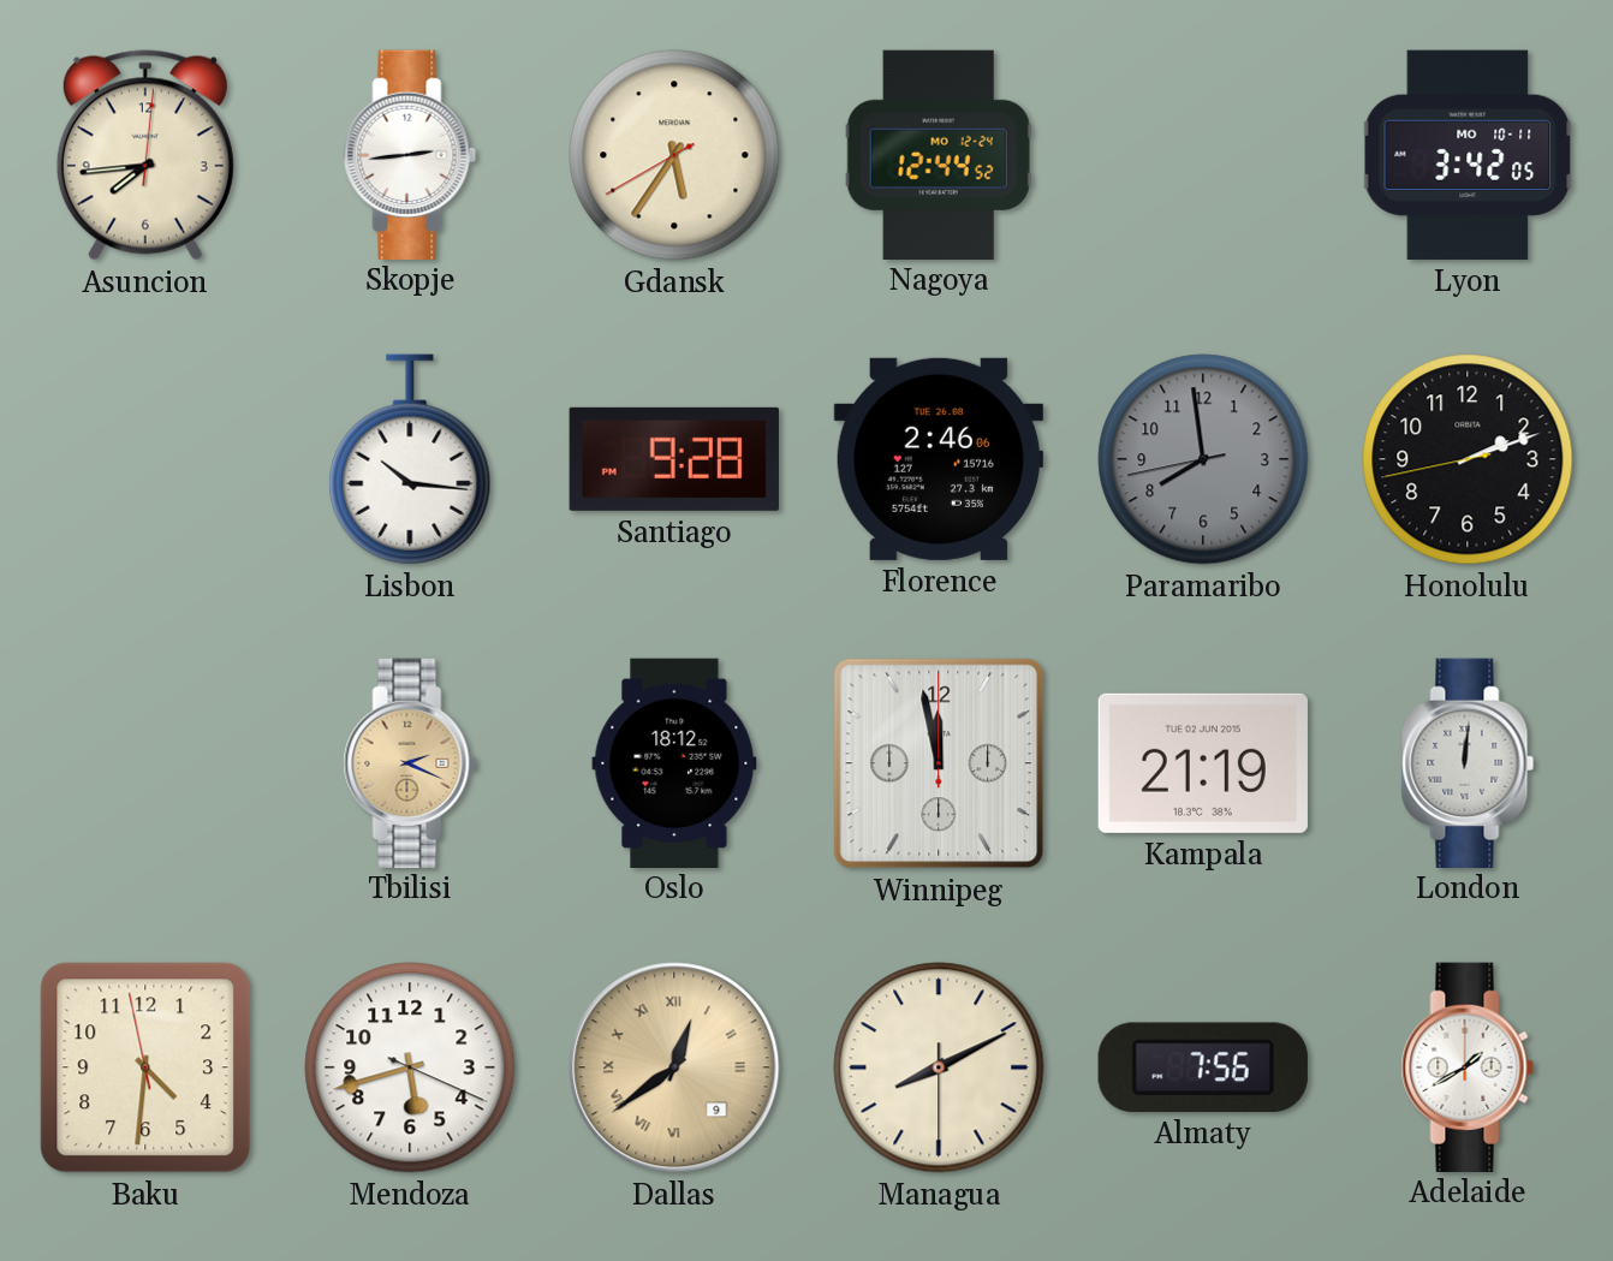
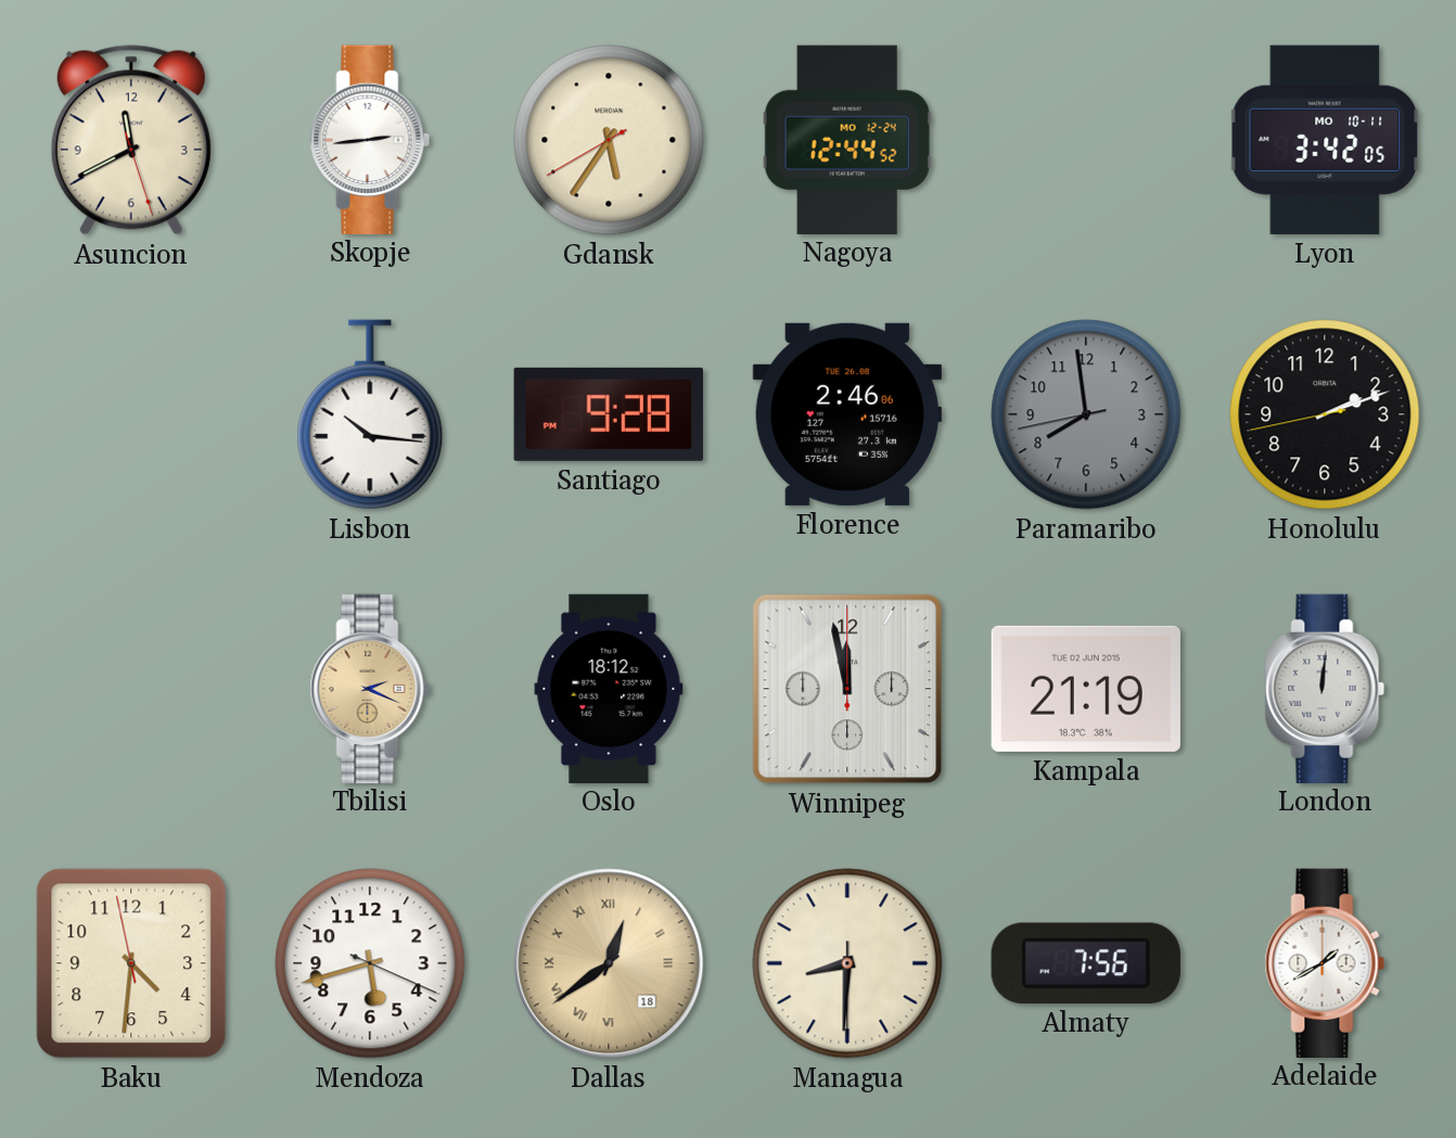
Asuncion: 7:44 -> 11:40
Dallas date: 9 -> 18
Managua: 8:10 -> 8:30
